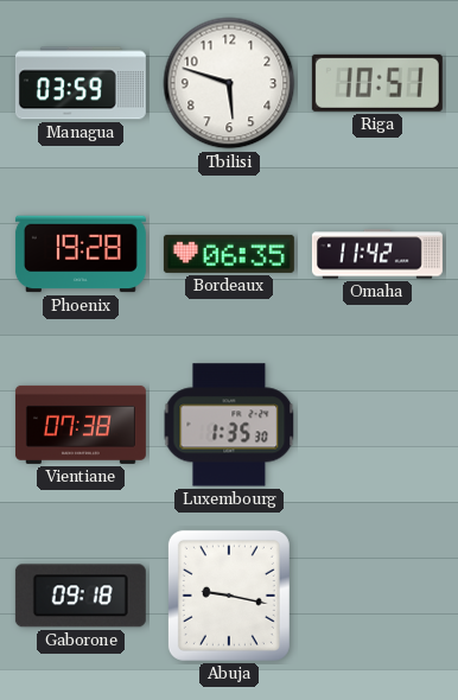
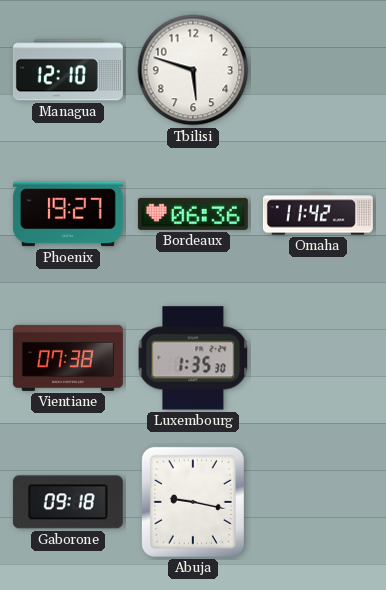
Managua: 03:59 -> 12:10
Riga: 10:51 -> none
Phoenix: 19:28 -> 19:27
Bordeaux: 06:35 -> 06:36
